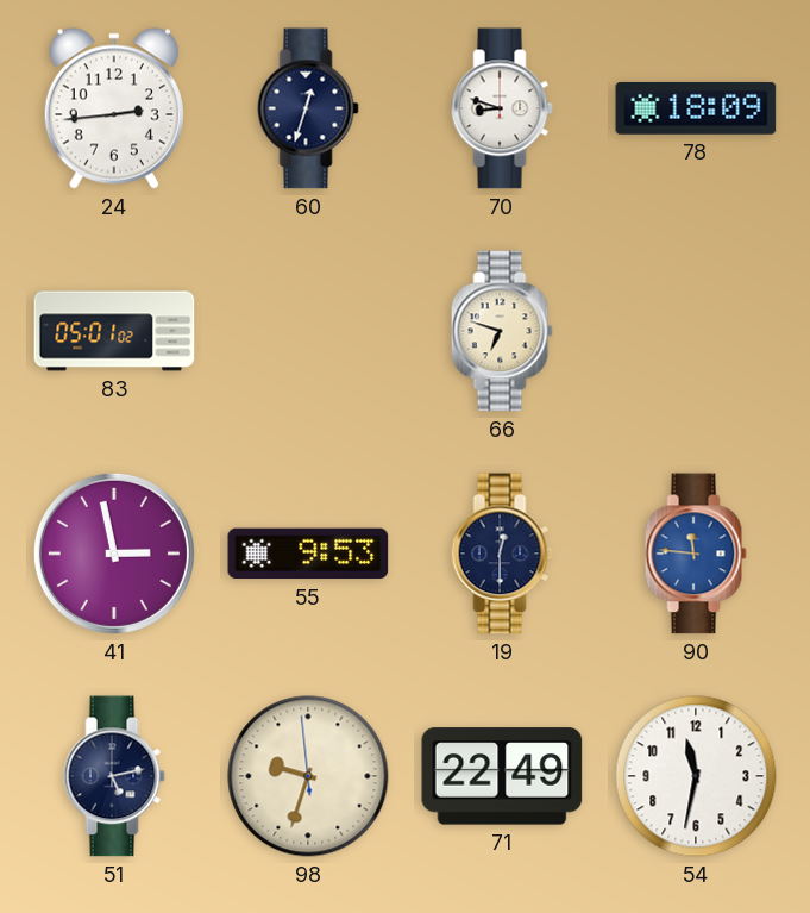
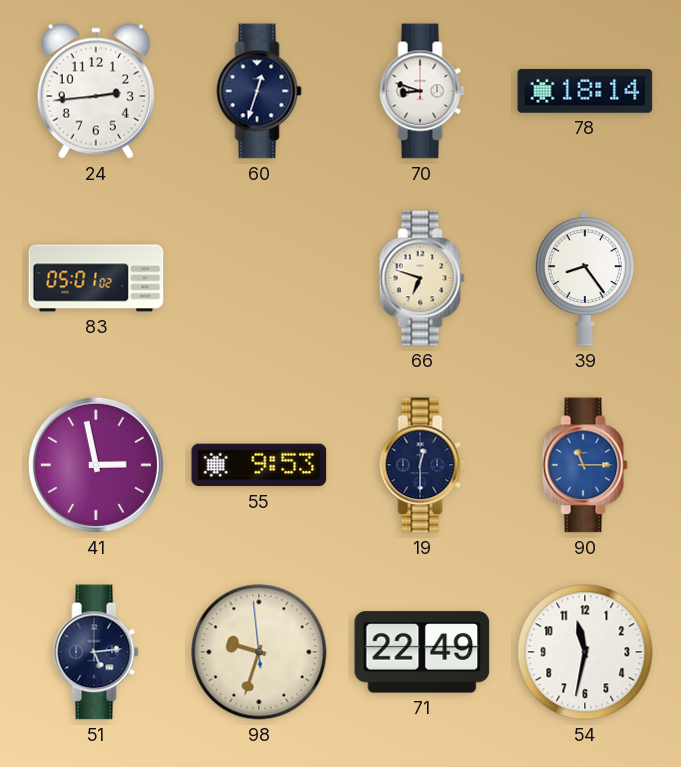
78: 18:09 -> 18:14
39: none -> 8:24
90: 11:46 -> 11:15
51: 5:13 -> 5:14
